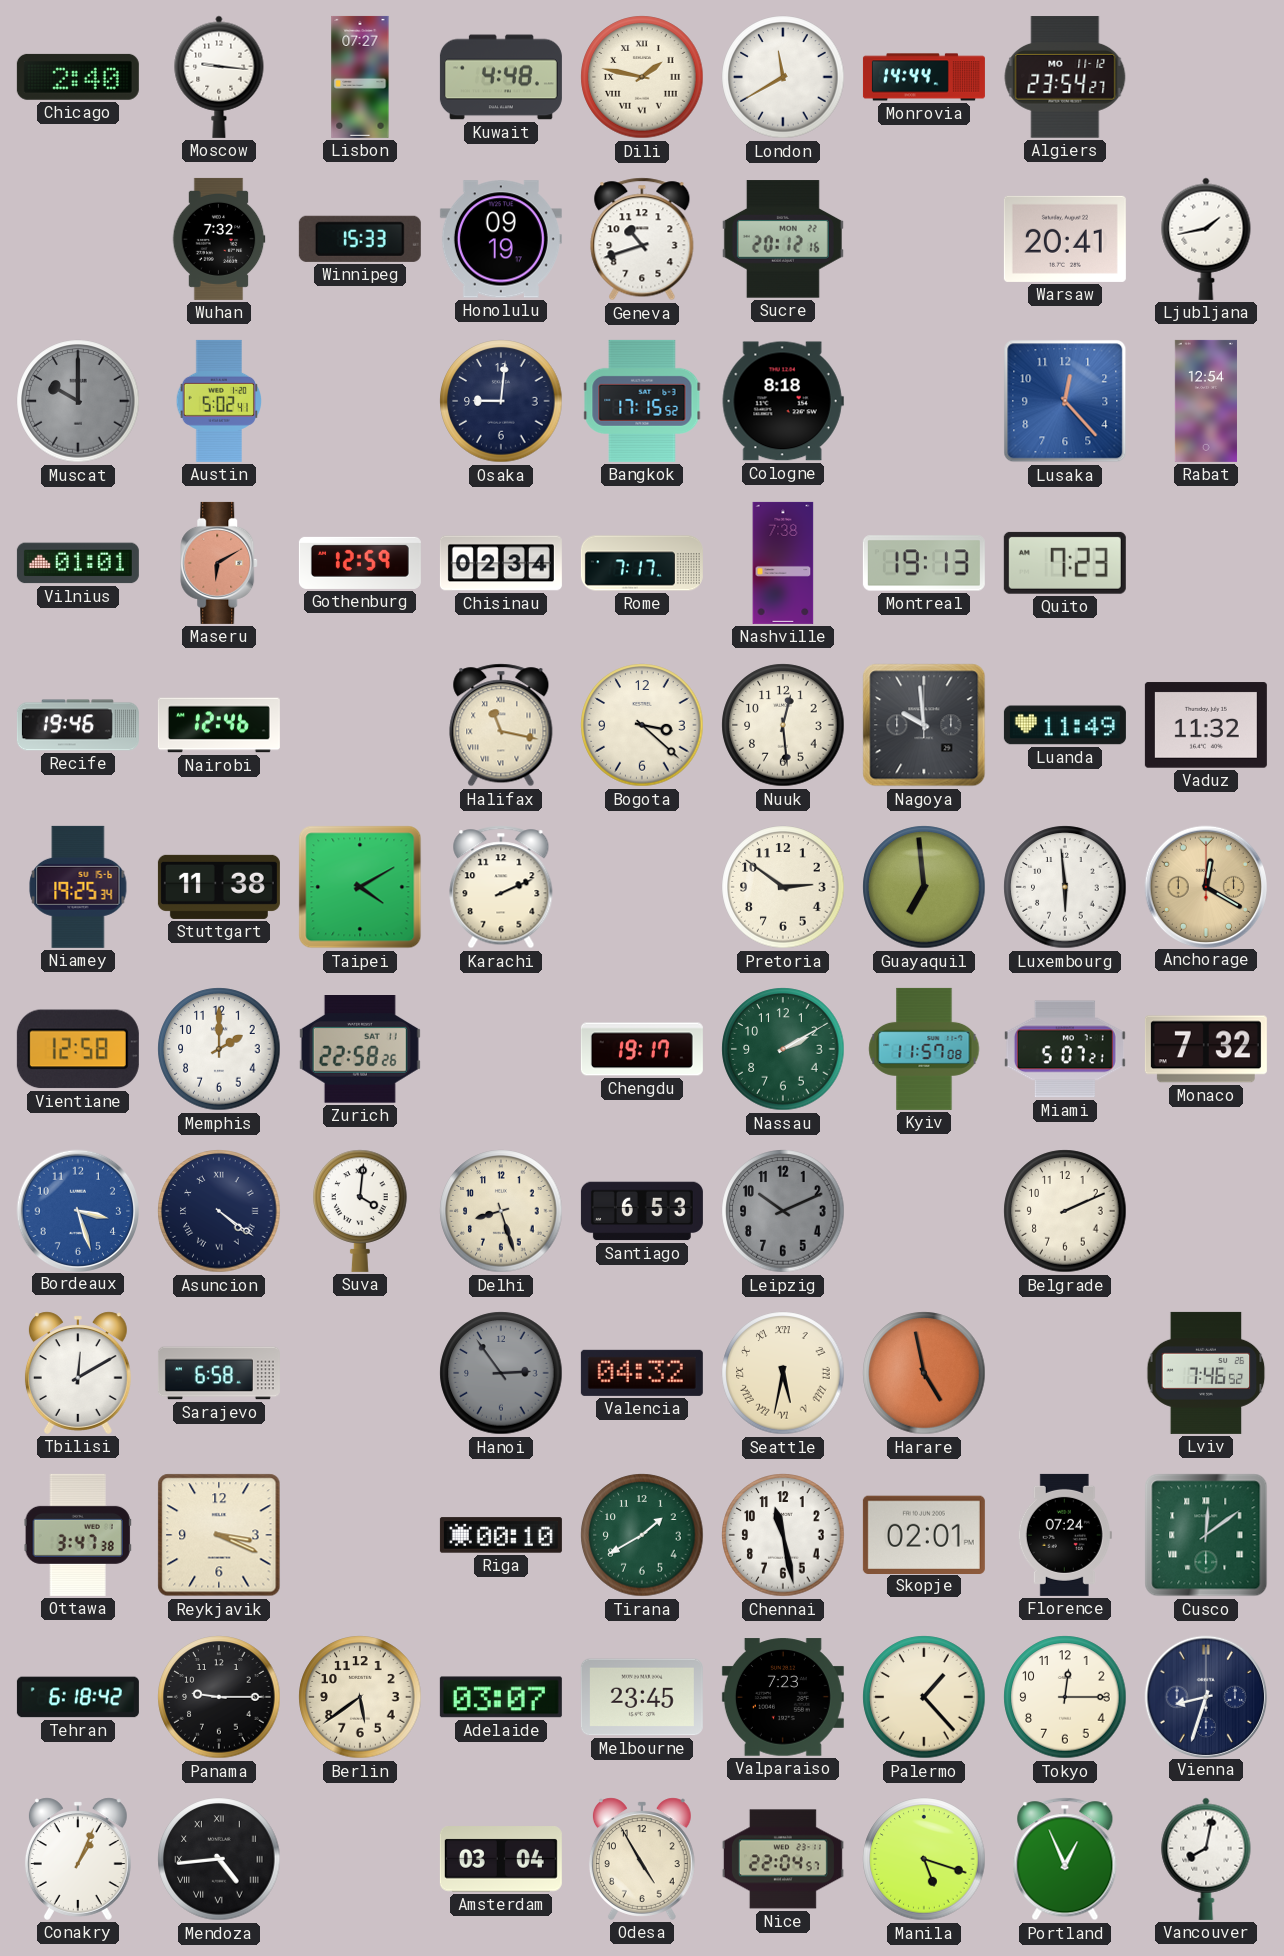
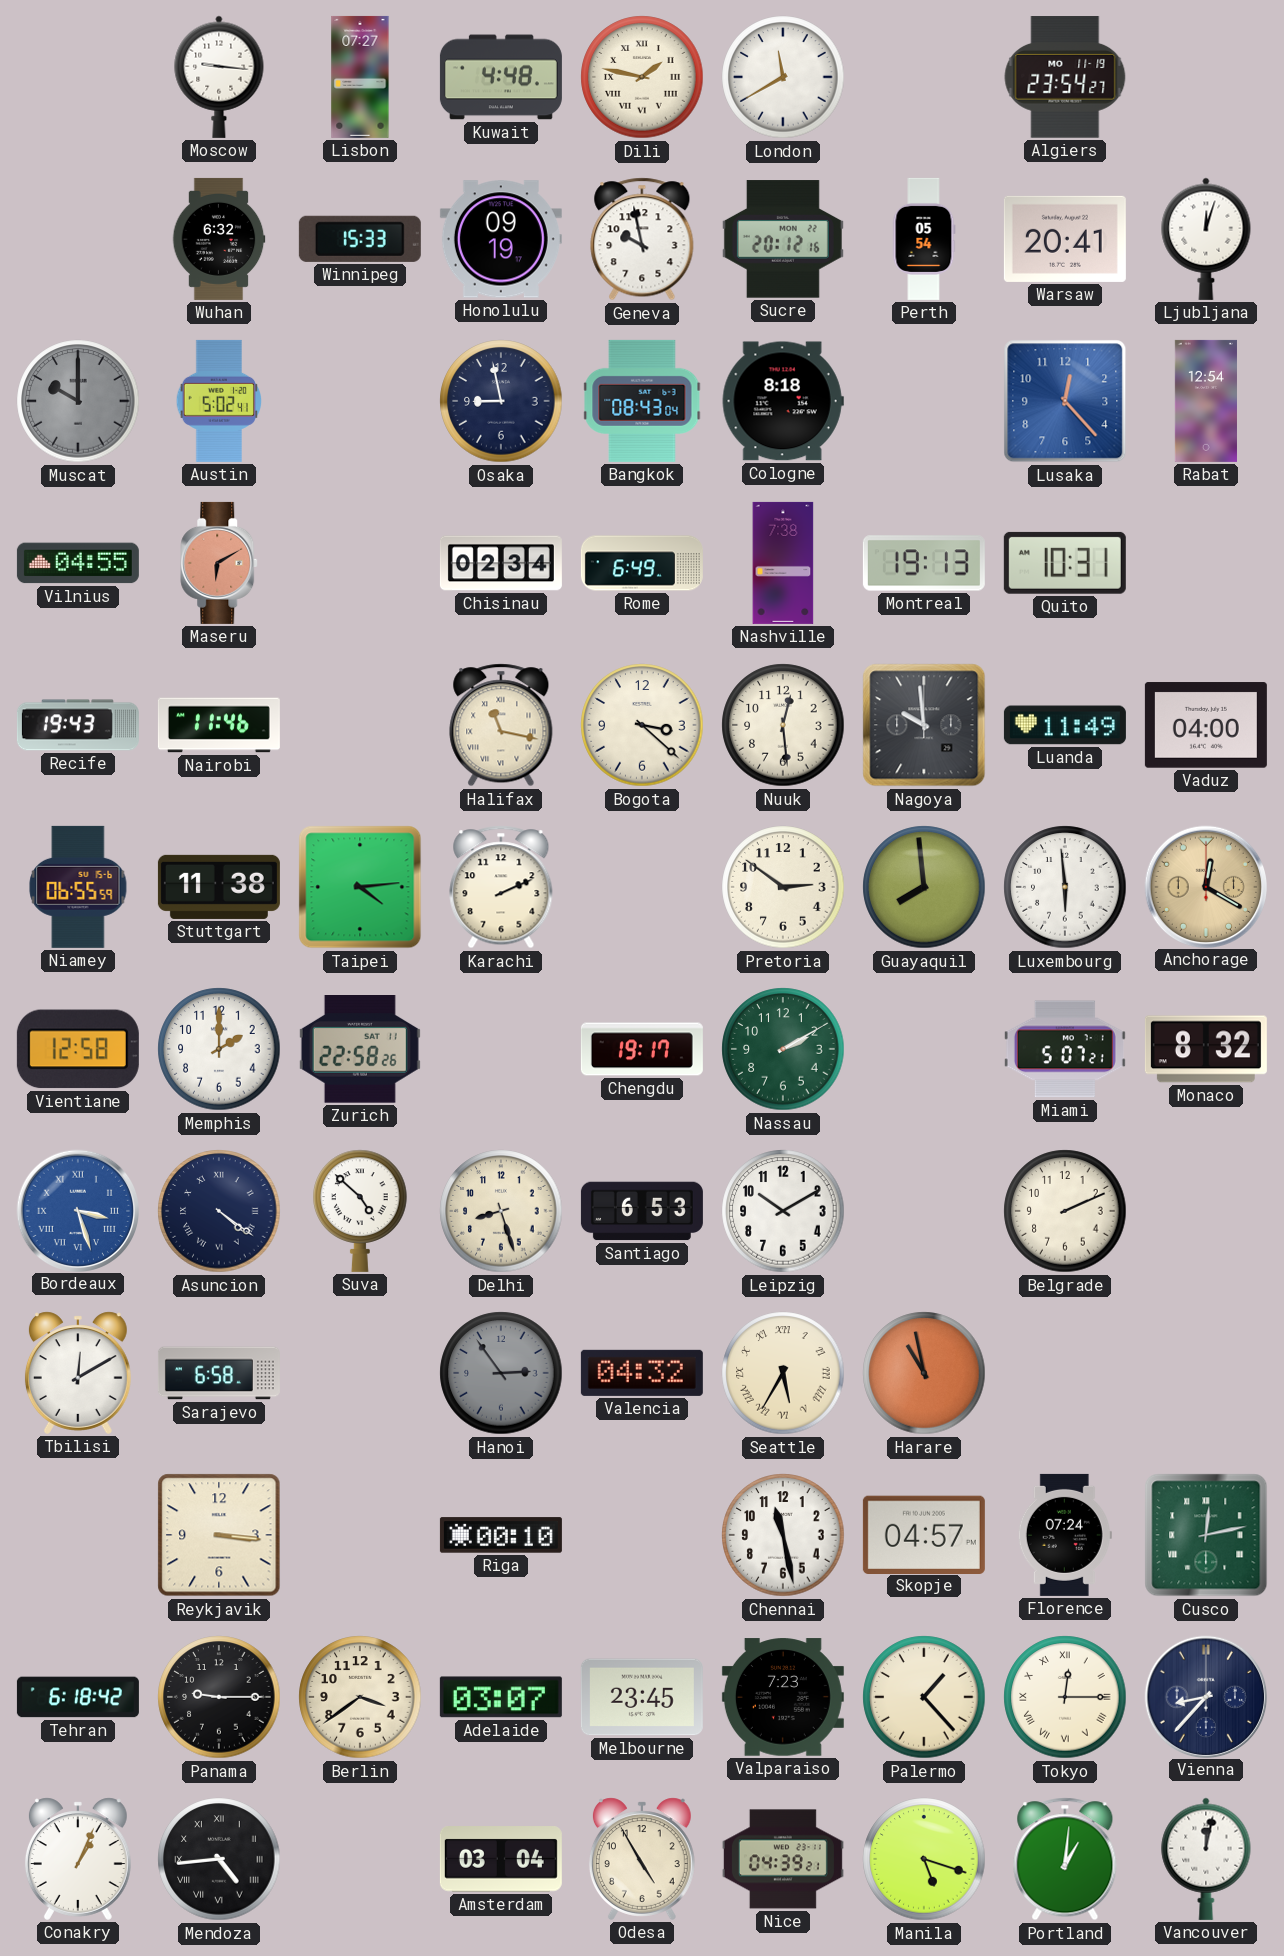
Chicago: 2:40 -> none
Monrovia: 14:44 -> none
Algiers date: MO 11-12 -> MO 11-19
Wuhan: 7:32 -> 6:32
Geneva: 10:42 -> 9:58
Perth: none -> 05:54
Ljubljana: 1:43 -> 12:03
Osaka: 9:01 -> 8:58
Bangkok: 17:15 -> 08:43
Vilnius: 01:01 -> 04:55
Gothenburg: 12:59 -> none
Rome: 7:17 -> 6:49
Quito: 7:23 -> 10:31
Recife: 19:46 -> 19:43
Nairobi: 12:46 -> 11:46
Vaduz: 11:32 -> 04:00
Niamey: 19:25 -> 06:55
Taipei: 4:10 -> 4:14
Guayaquil: 6:59 -> 7:59
Kyiv: 11:57 -> none
Monaco: 7:32 -> 8:32
Bordeaux numerals: Arabic -> Roman
Suva: 4:01 -> 4:52
Leipzig: 10:11 -> 10:10
Leipzig dial: grey -> white
Seattle: 5:32 -> 5:35
Harare: 4:58 -> 10:58
Lviv: 7:46 -> none
Ottawa: 3:47 -> none
Reykjavik: 3:19 -> 3:16
Tirana: 1:40 -> none
Skopje: 02:01 -> 04:57
Cusco: 12:09 -> 12:13
Berlin: 5:39 -> 3:39
Tokyo numerals: Arabic -> Roman
Vienna: 8:33 -> 8:37
Nice: 22:04 -> 04:39
Portland: 12:56 -> 1:01
Vancouver: 8:02 -> 12:02
